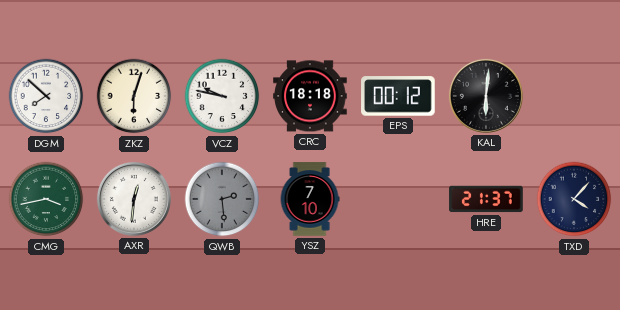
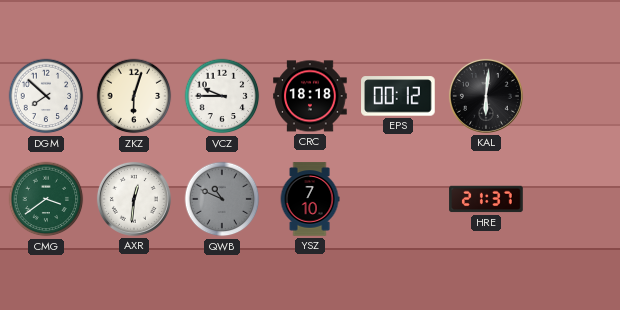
VCZ: 9:47 -> 9:45
CMG: 3:43 -> 3:39
QWB: 2:29 -> 10:49
TXD: 4:07 -> none
